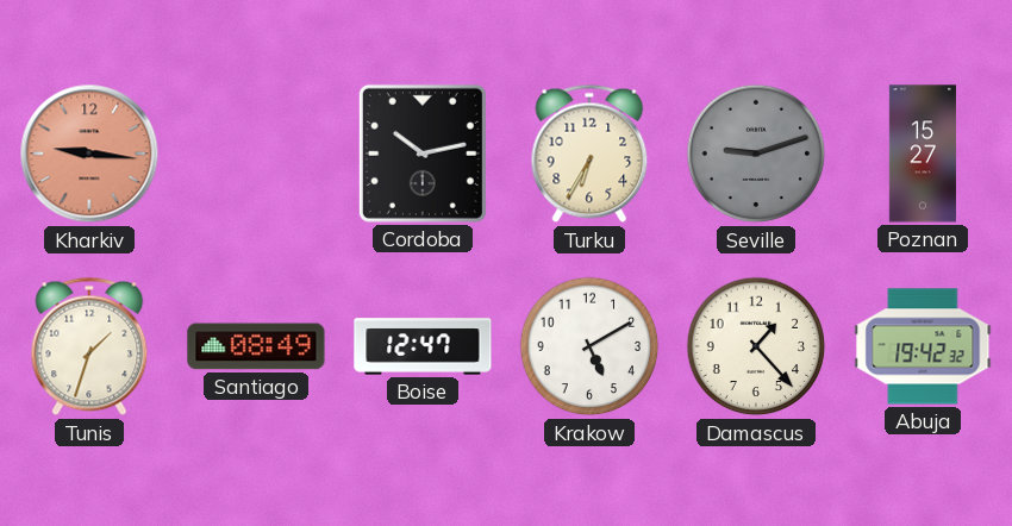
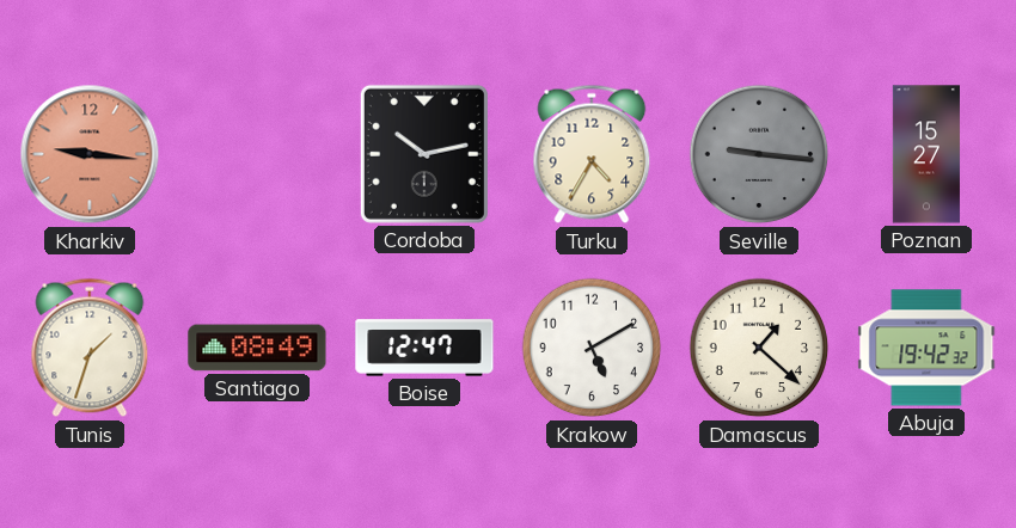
Turku: 6:35 -> 4:35
Seville: 9:12 -> 9:16
Damascus: 1:23 -> 1:22
